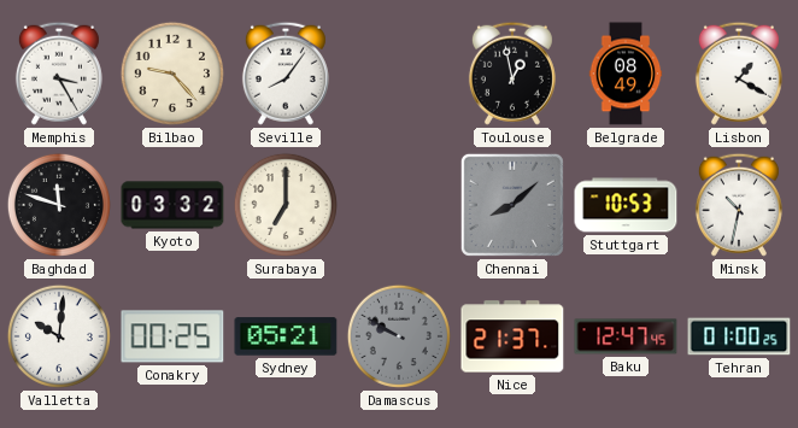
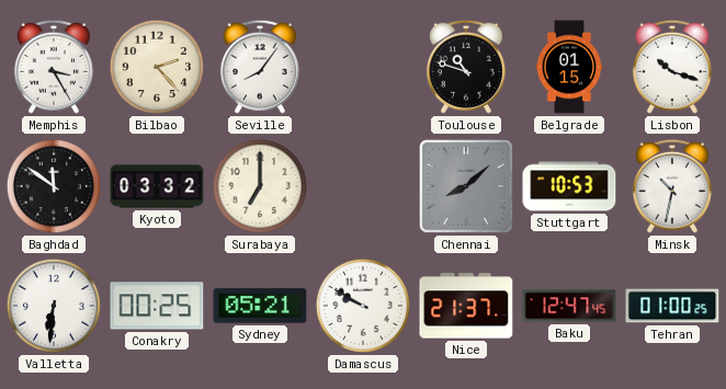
Bilbao: 9:23 -> 2:23
Toulouse: 12:58 -> 10:48
Belgrade: 08:49 -> 01:15
Lisbon: 1:20 -> 10:18
Baghdad: 11:48 -> 11:51
Valletta: 10:01 -> 6:31
Damascus dial: grey -> white
